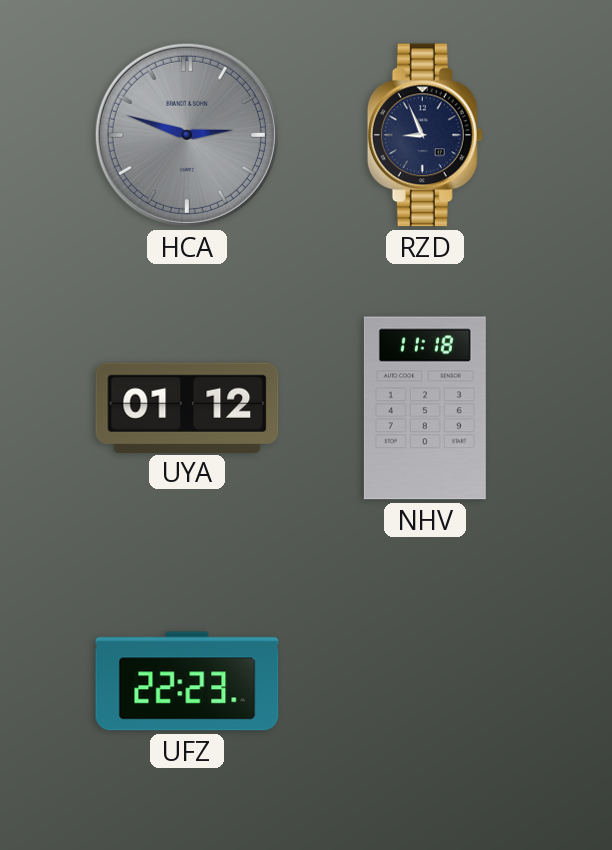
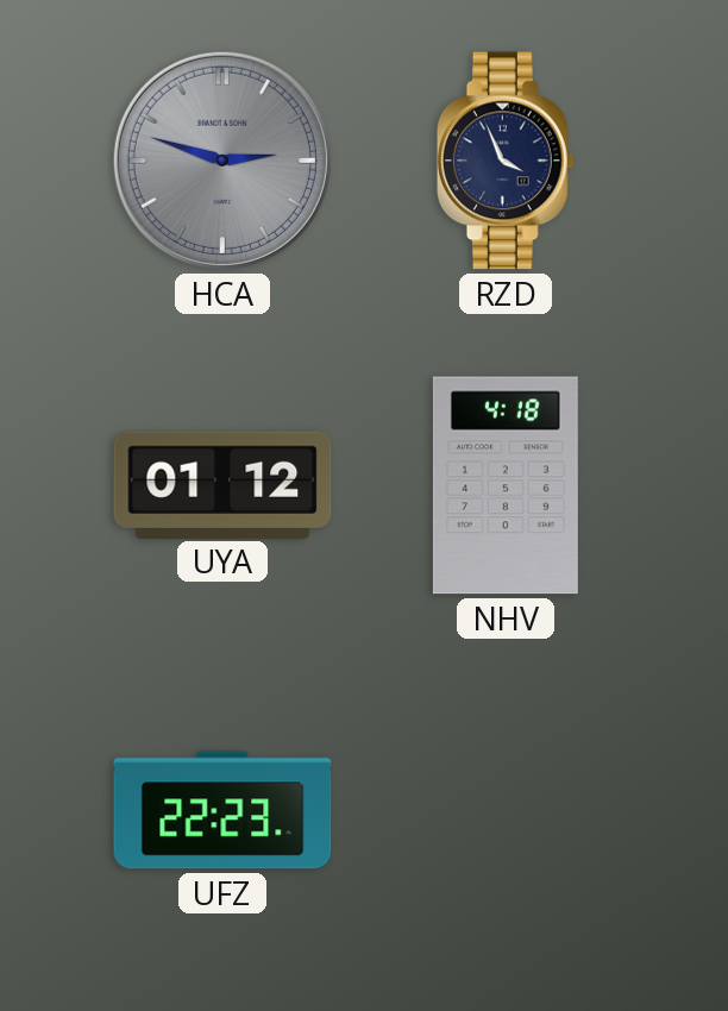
RZD: 8:56 -> 3:56
NHV: 11:18 -> 4:18
